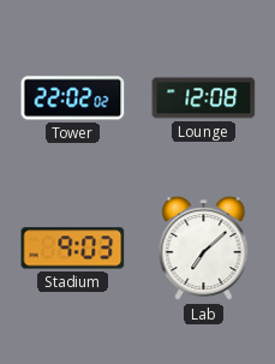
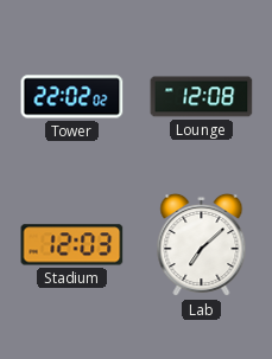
Stadium: 9:03 -> 12:03
